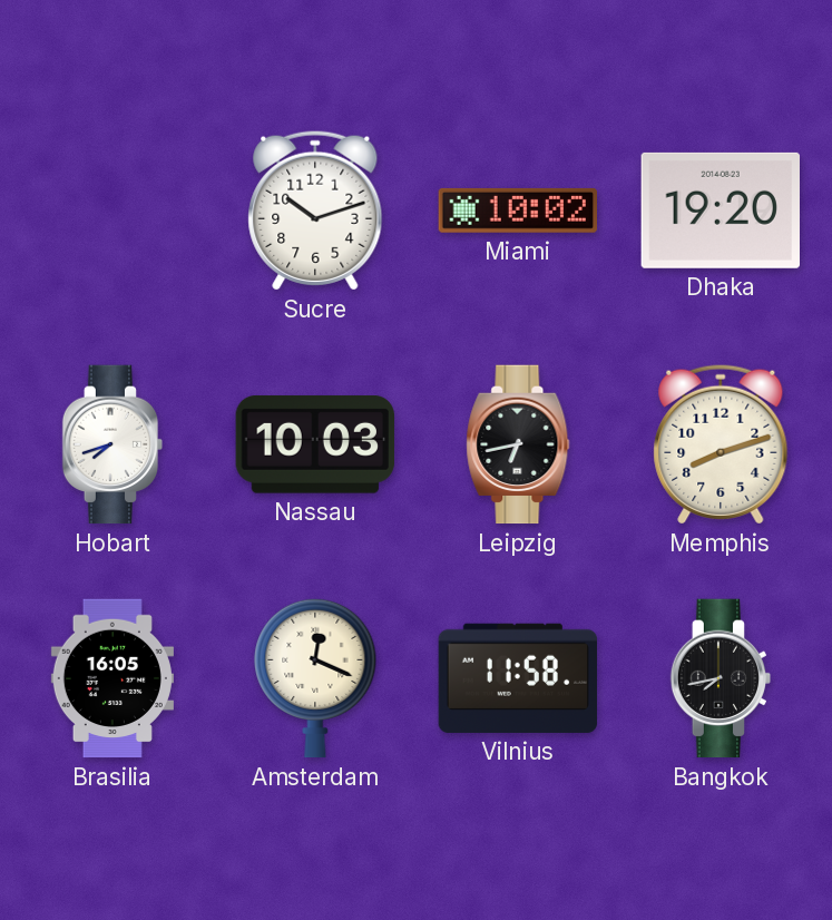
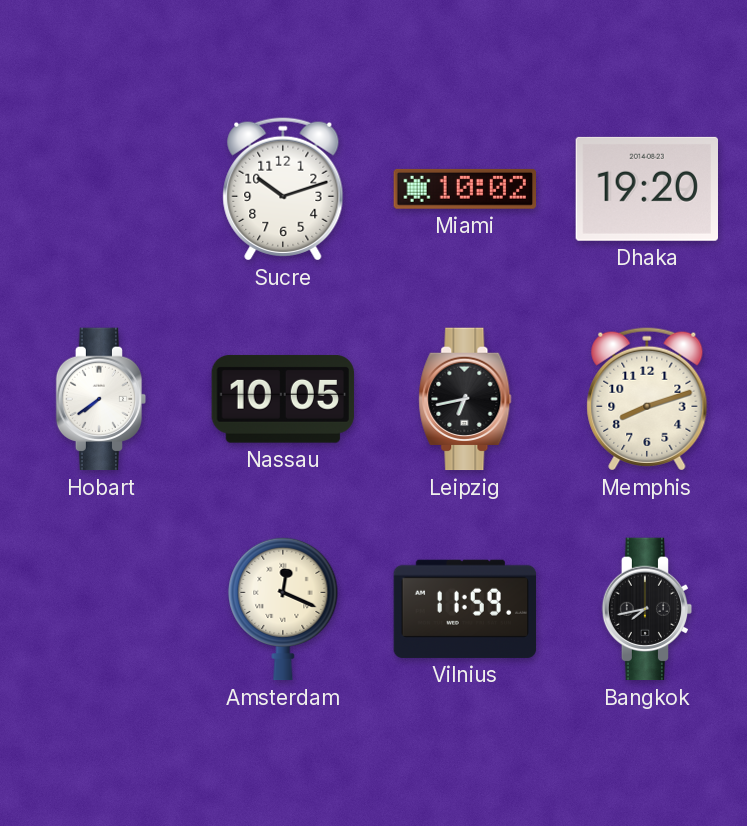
Hobart: 7:42 -> 7:39
Nassau: 10:03 -> 10:05
Brasilia: 16:05 -> none
Vilnius: 11:58 -> 11:59
